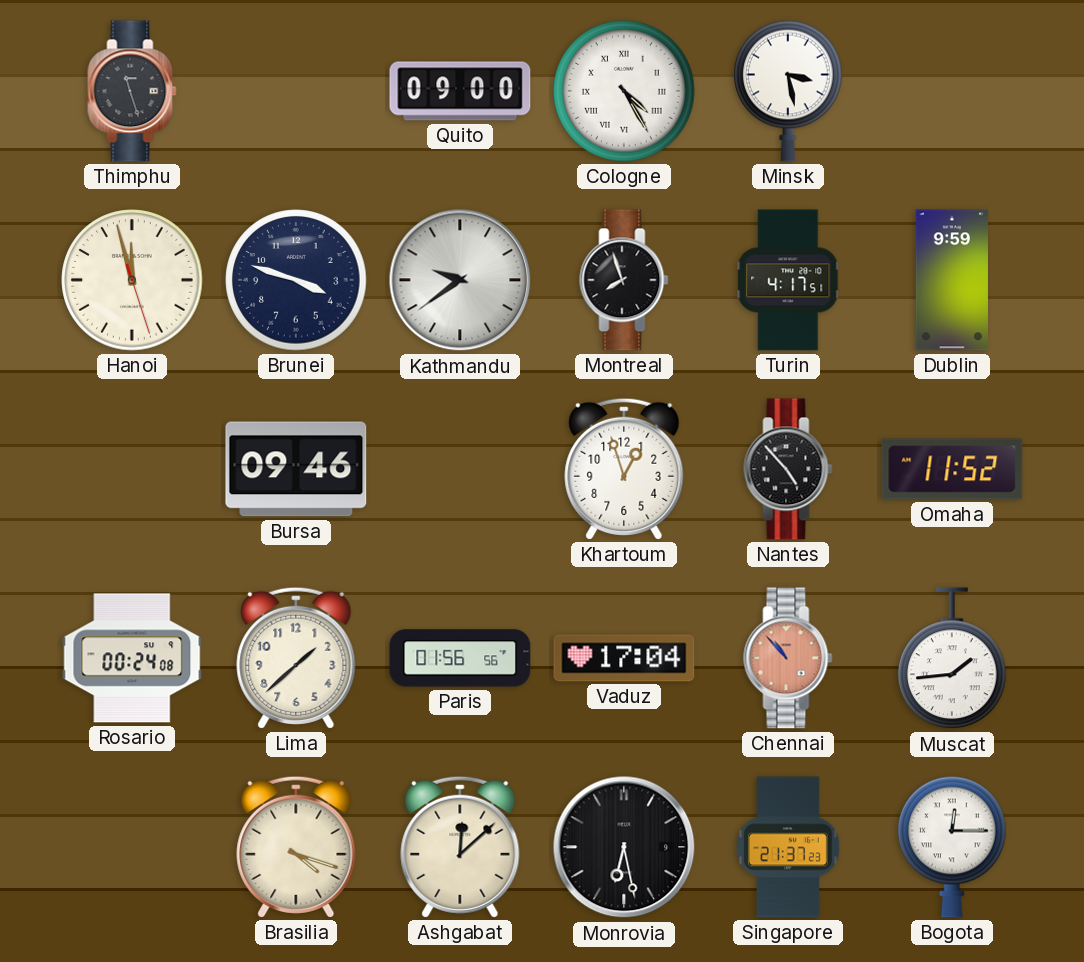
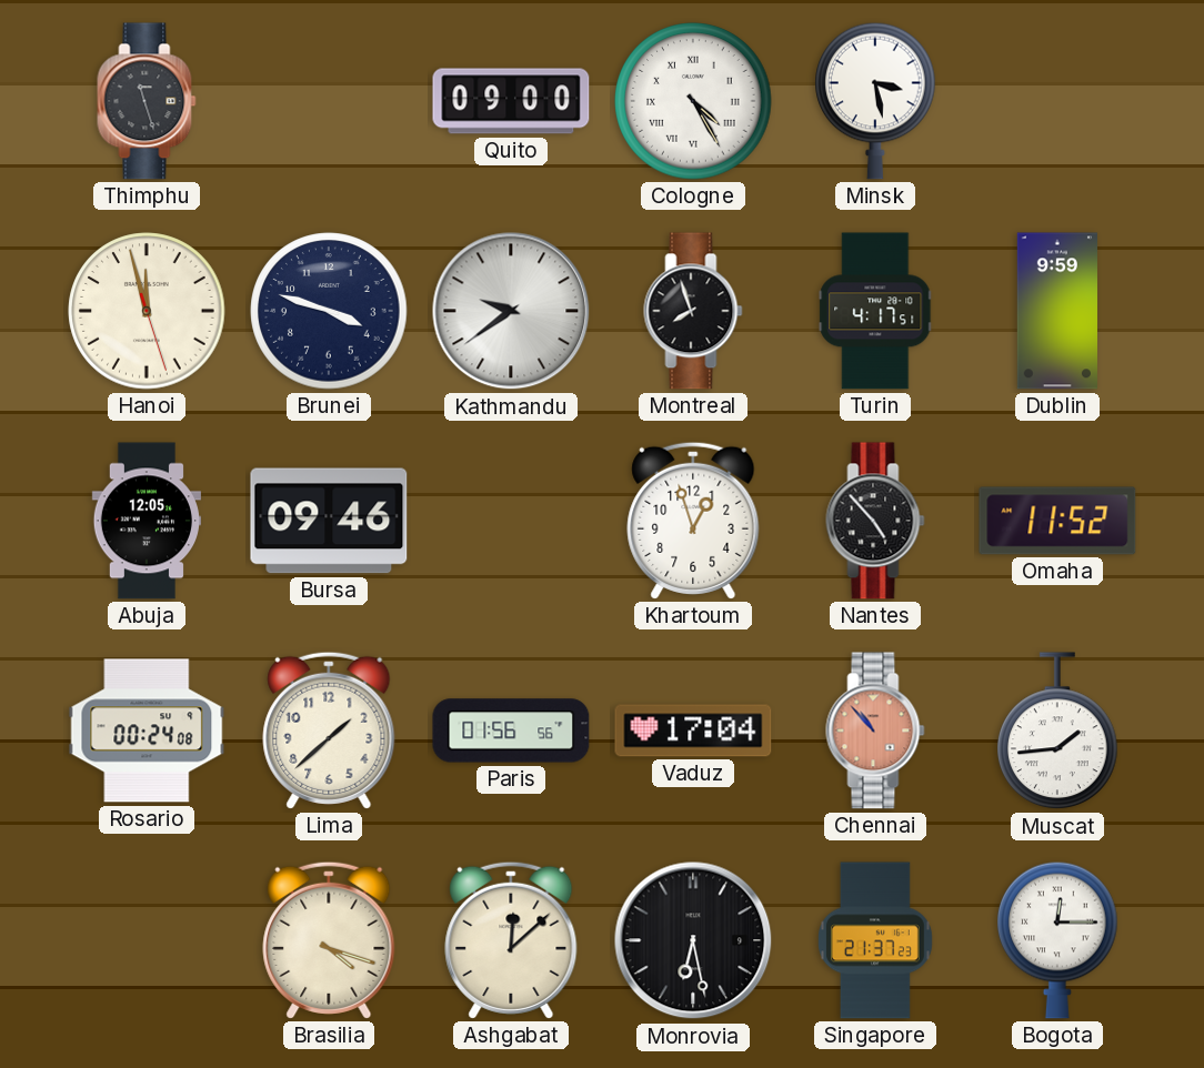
Abuja: none -> 12:05
